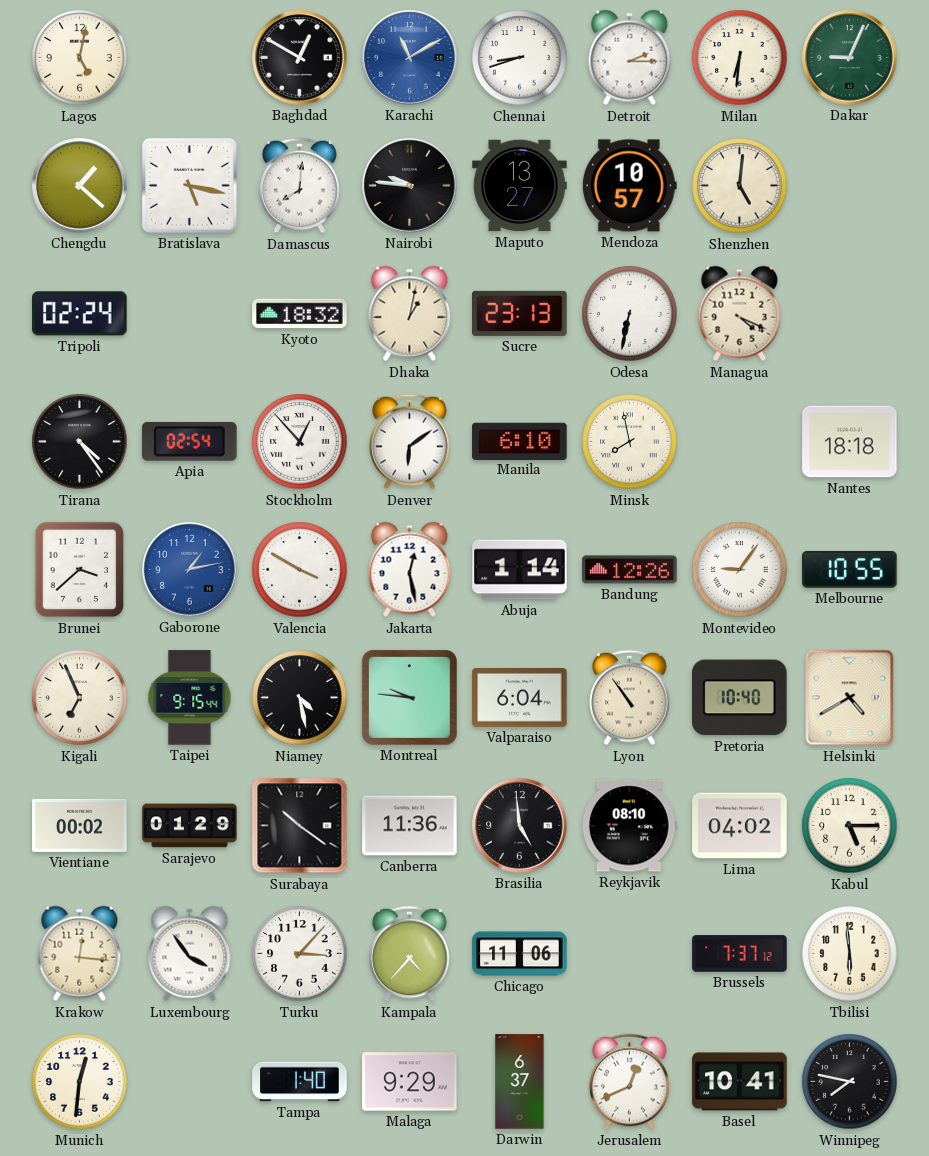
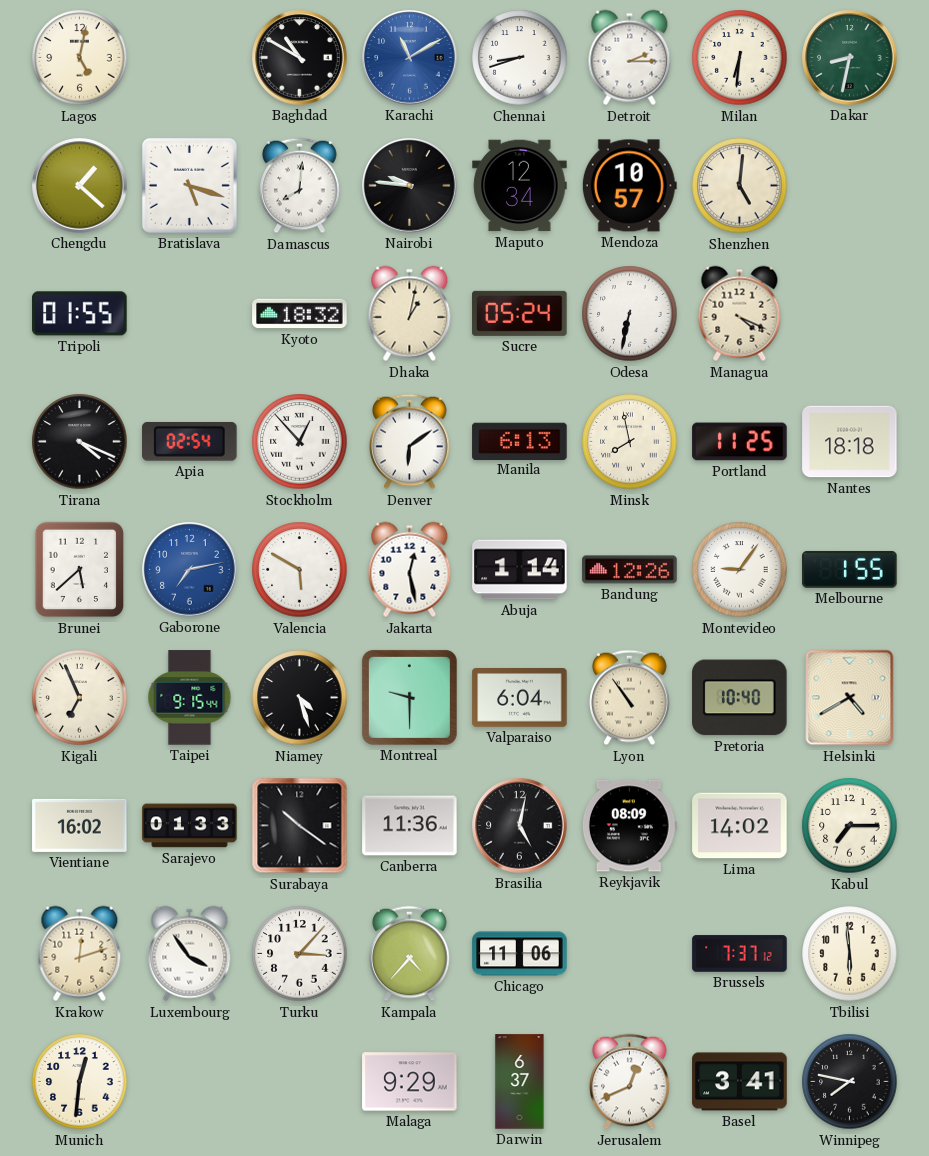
Baghdad: 12:50 -> 10:50
Dakar: 9:04 -> 8:32
Bratislava: 5:17 -> 5:18
Maputo: 13:27 -> 12:34
Tripoli: 02:24 -> 01:55
Sucre: 23:13 -> 05:24
Tirana: 4:24 -> 4:19
Manila: 6:10 -> 6:13
Portland: none -> 11:25
Brunei: 3:38 -> 5:38
Gaborone: 1:13 -> 7:13
Valencia: 3:50 -> 5:50
Melbourne: 10:55 -> 1:55
Niamey: 4:28 -> 4:27
Montreal: 9:46 -> 9:30
Vientiane: 00:02 -> 16:02
Sarajevo: 01:29 -> 01:33
Brasilia: 4:59 -> 5:02
Reykjavik: 08:10 -> 08:09
Lima: 04:02 -> 14:02
Kabul: 5:15 -> 7:15
Krakow: 12:16 -> 12:12
Tampa: 1:40 -> none
Basel: 10:41 -> 3:41
